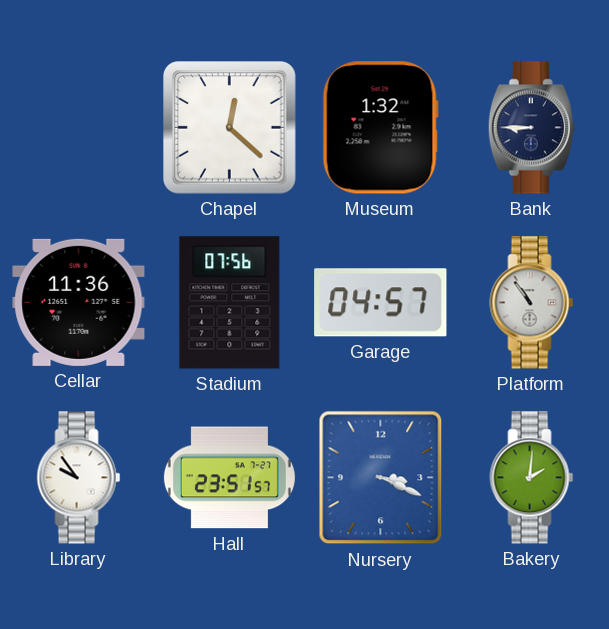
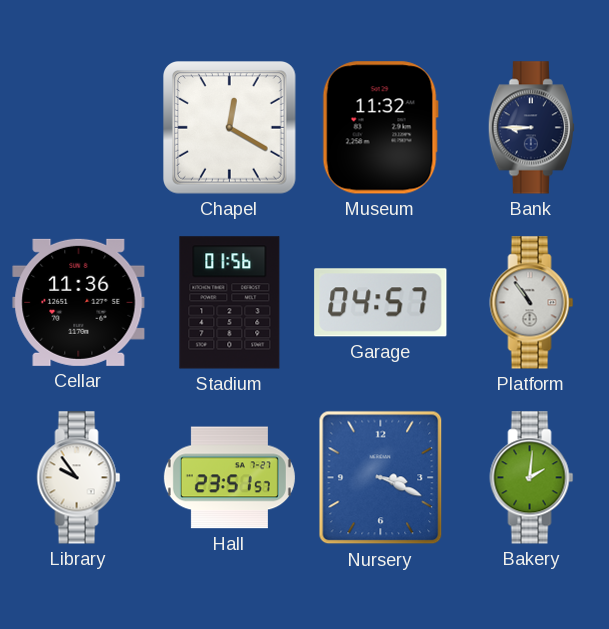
Chapel: 12:22 -> 12:20
Museum: 1:32 -> 11:32
Stadium: 07:56 -> 01:56
